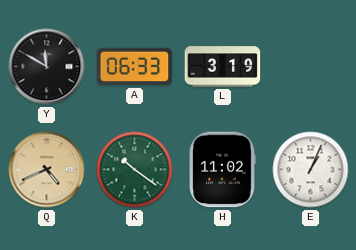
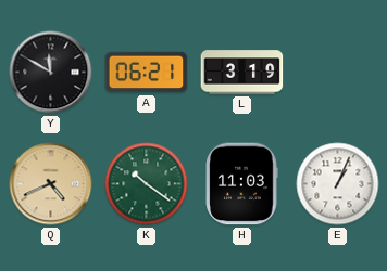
A: 06:33 -> 06:21
H: 11:02 -> 11:03
